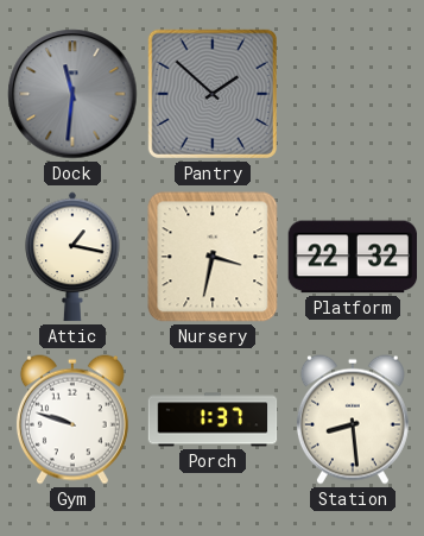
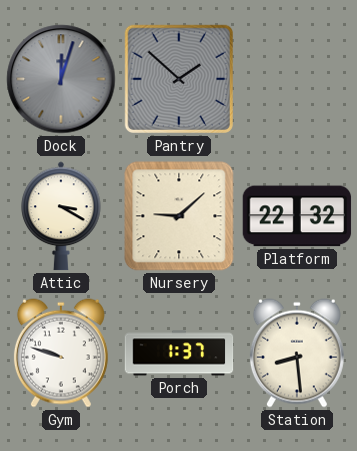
Dock: 11:31 -> 12:03
Attic: 1:17 -> 3:20
Nursery: 3:32 -> 9:08
